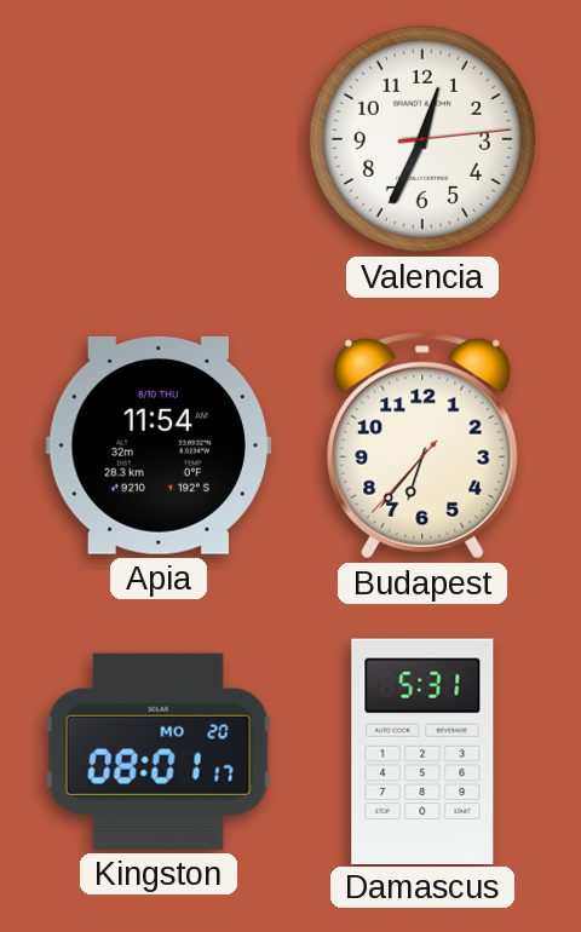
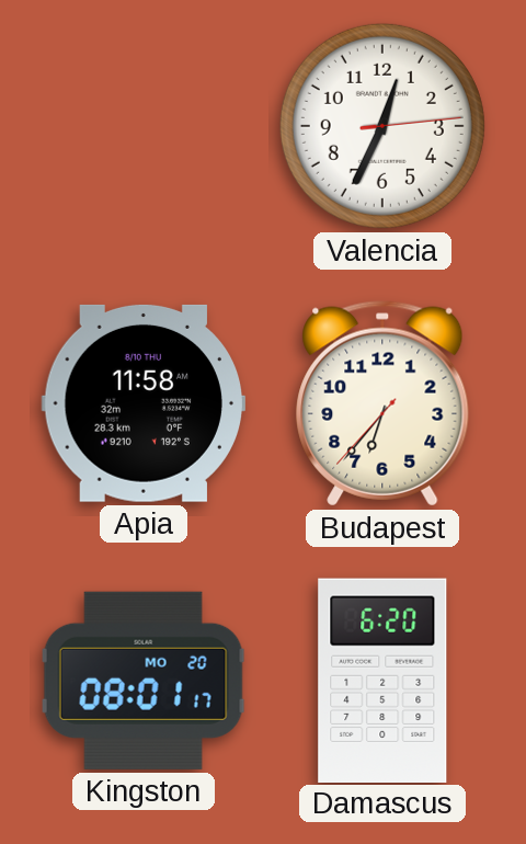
Apia: 11:54 -> 11:58
Damascus: 5:31 -> 6:20
